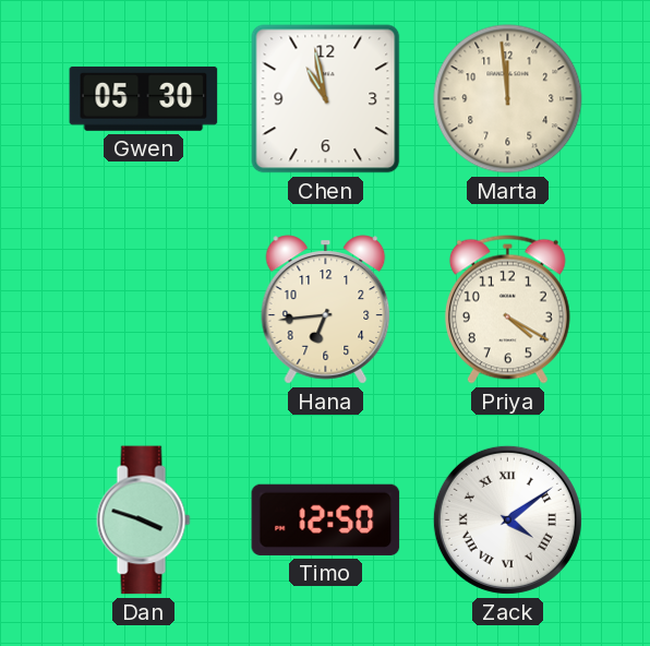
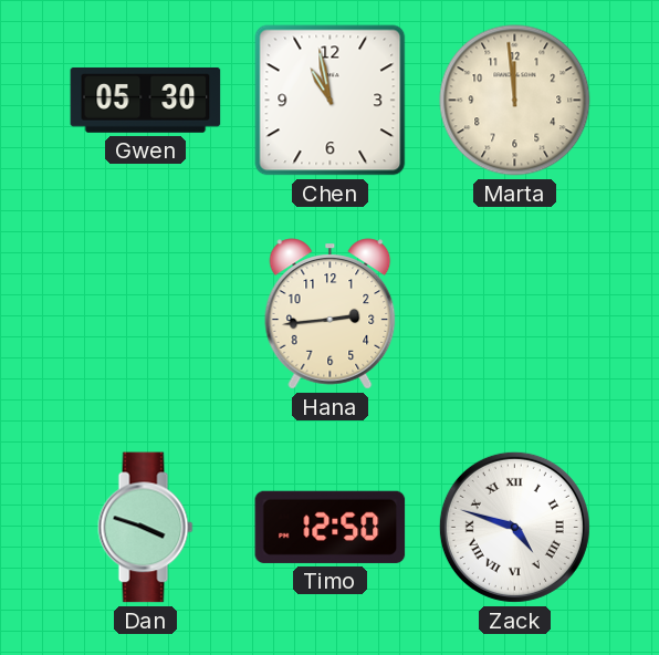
Hana: 6:44 -> 2:44
Priya: 4:20 -> none
Zack: 4:09 -> 4:48
